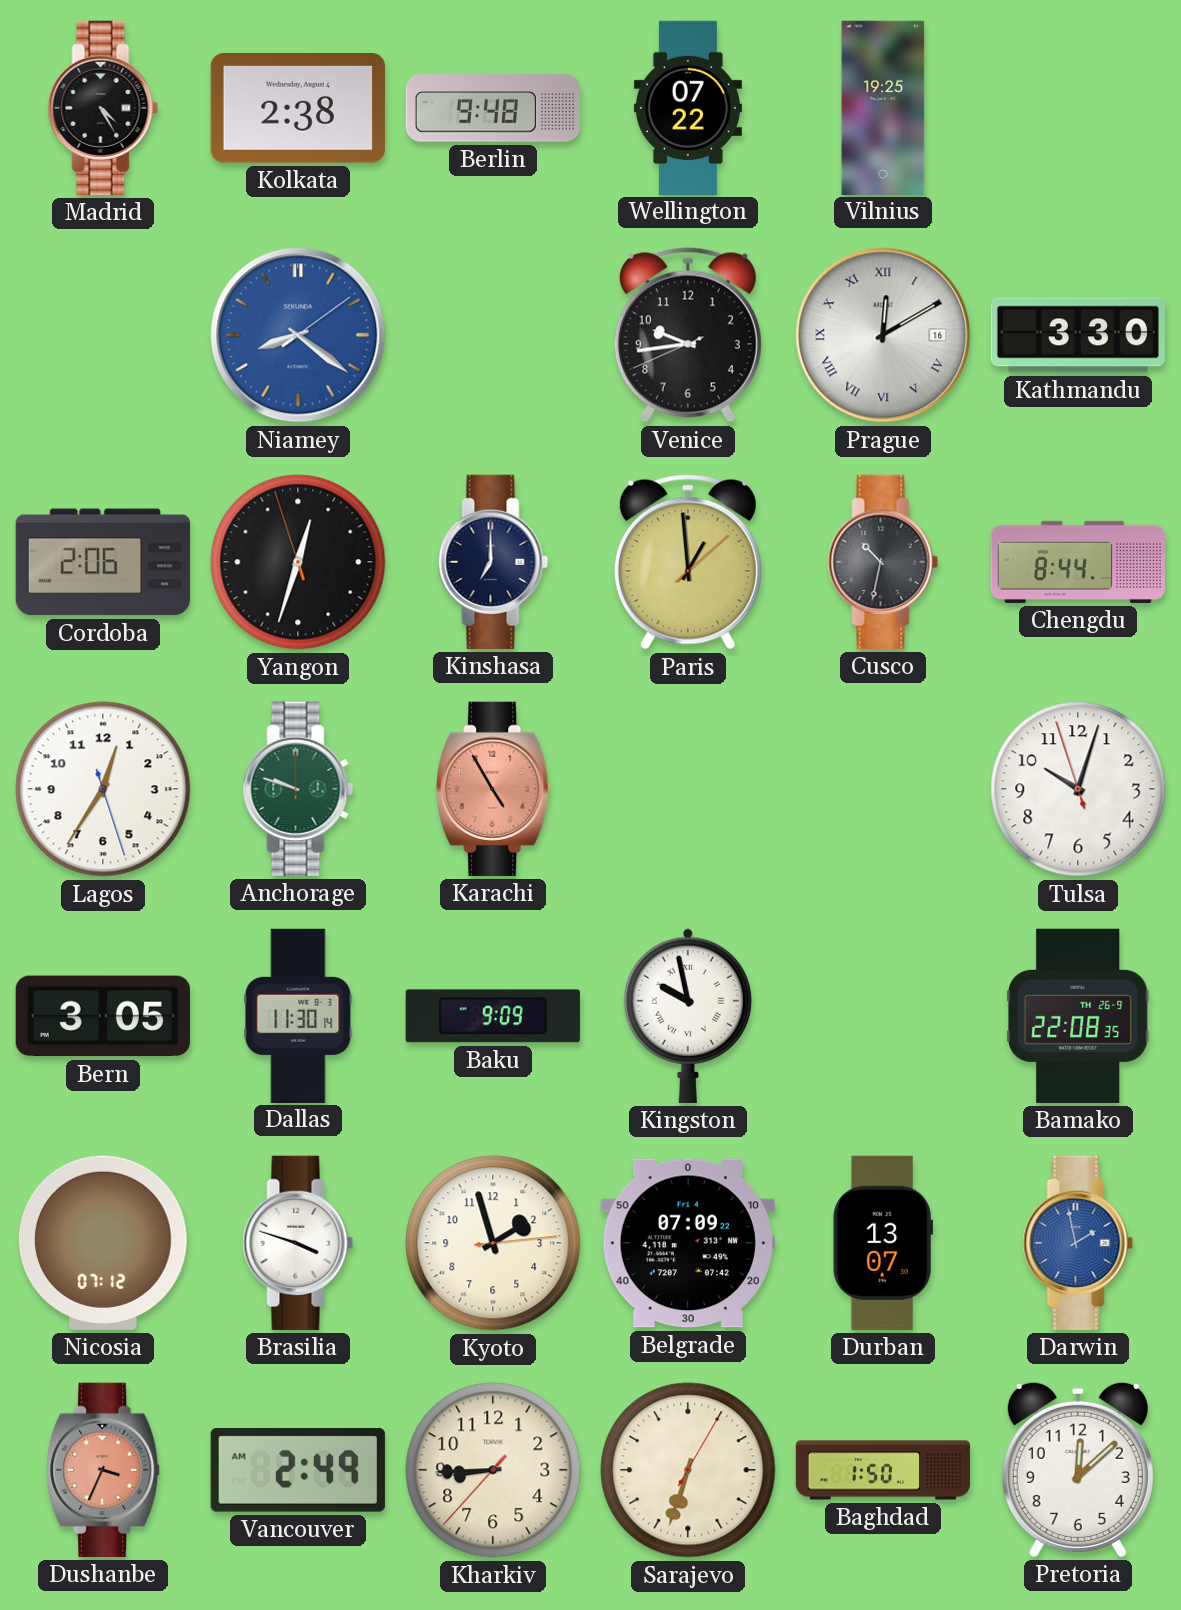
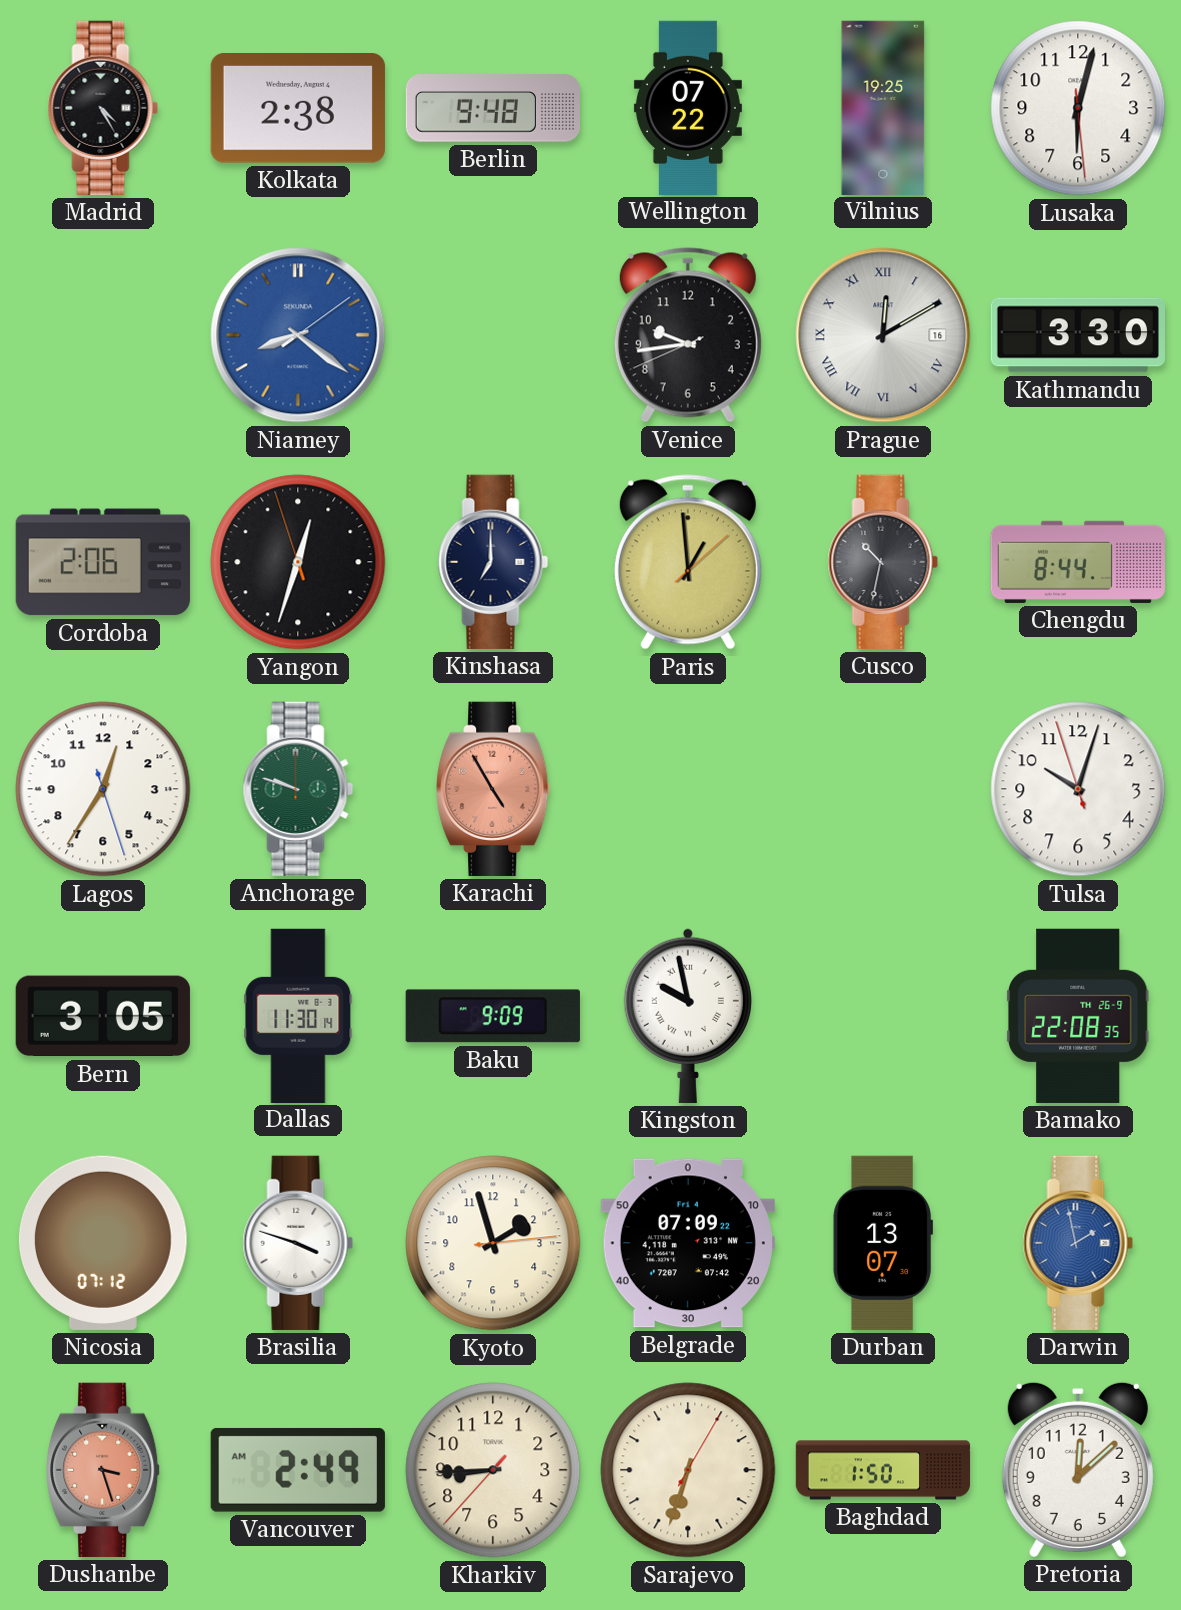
Lusaka: none -> 6:02
Dushanbe: 3:34 -> 3:27
